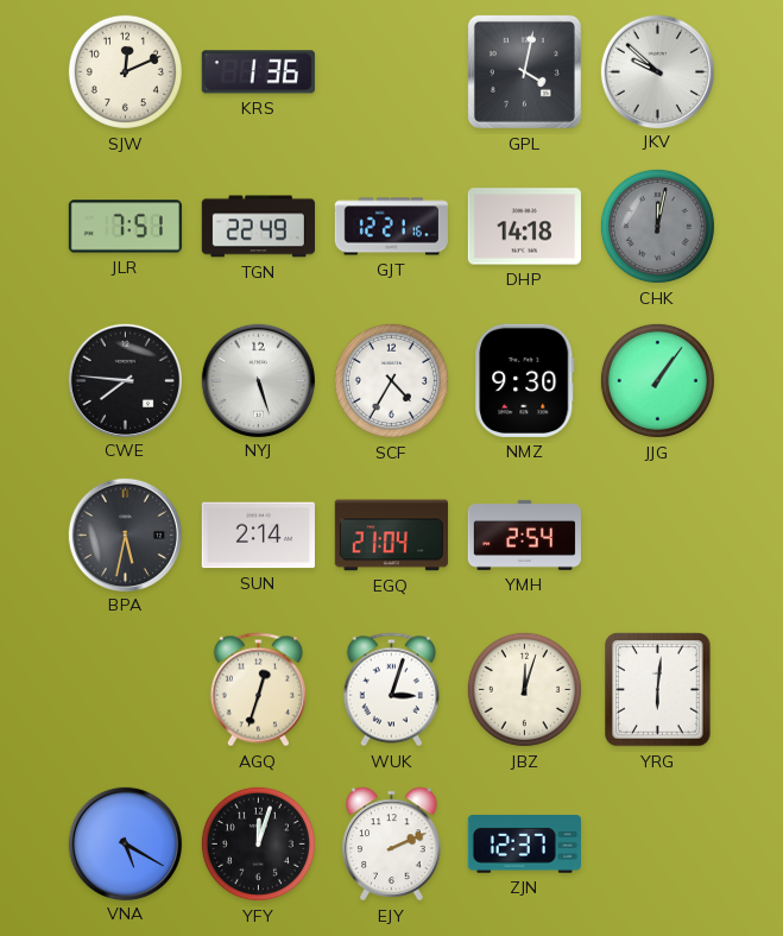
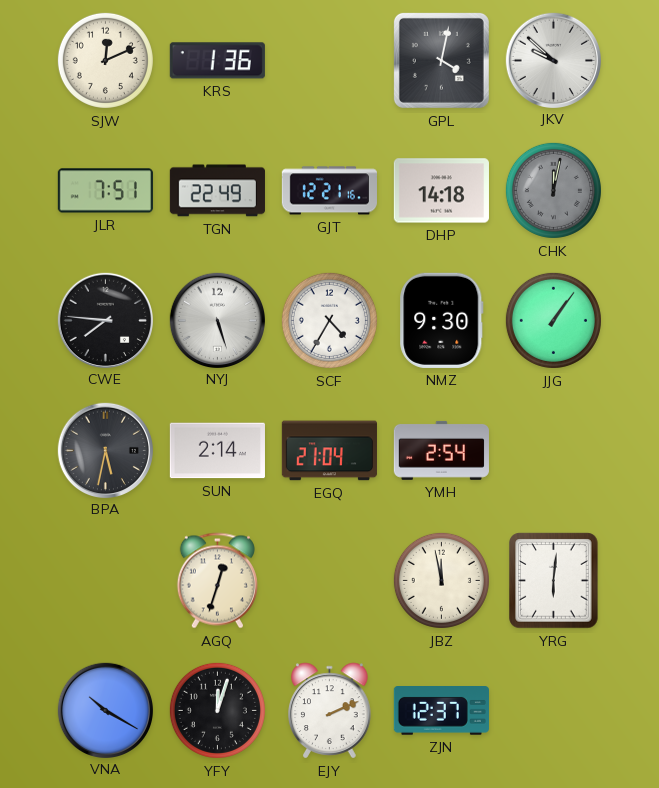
WUK: 3:03 -> none
JBZ: 12:03 -> 11:58
VNA: 5:20 -> 10:20
